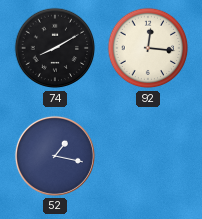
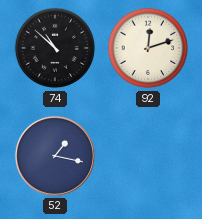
74: 8:10 -> 10:52
92: 12:16 -> 12:12
